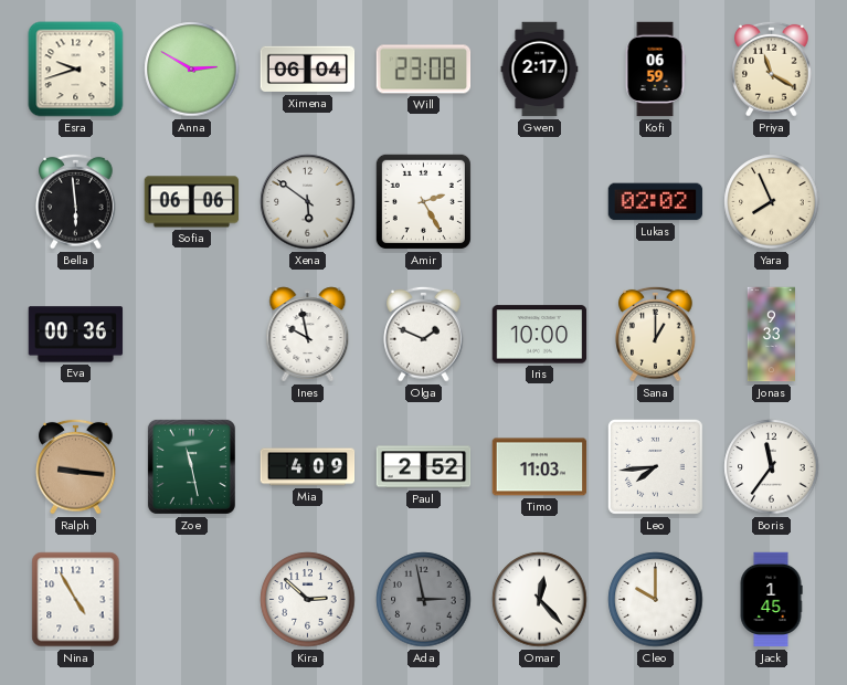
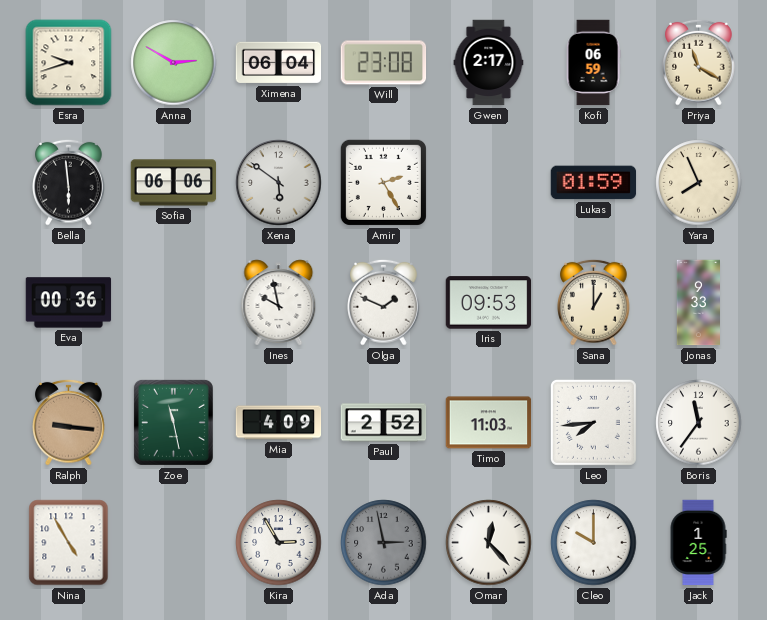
Lukas: 02:02 -> 01:59
Iris: 10:00 -> 09:53
Kira: 2:52 -> 2:55
Jack: 1:45 -> 1:25
